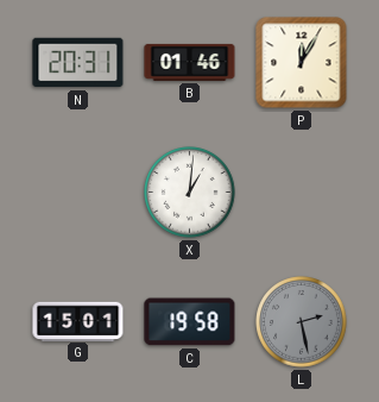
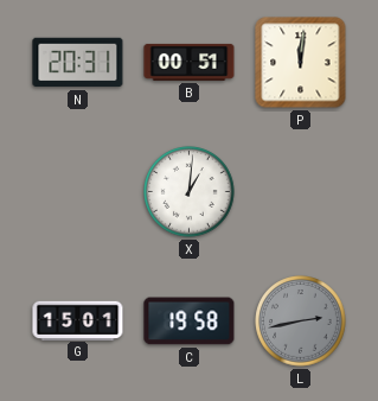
B: 01:46 -> 00:51
P: 12:05 -> 12:01
L: 2:28 -> 2:43
